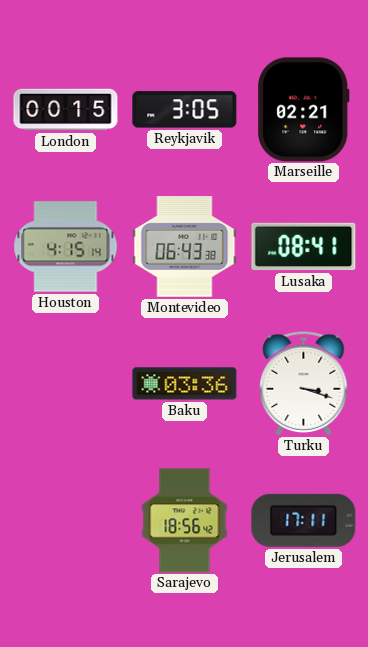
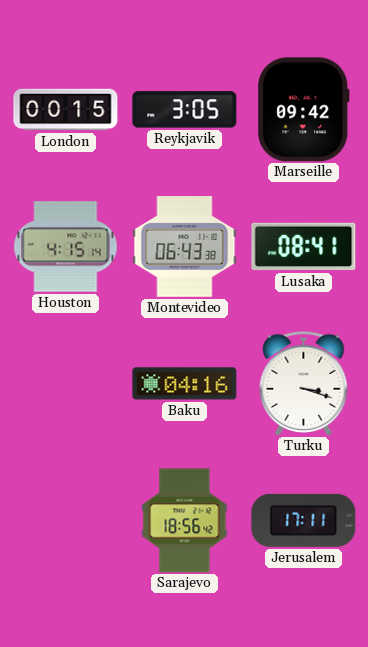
Marseille: 02:21 -> 09:42
Baku: 03:36 -> 04:16
